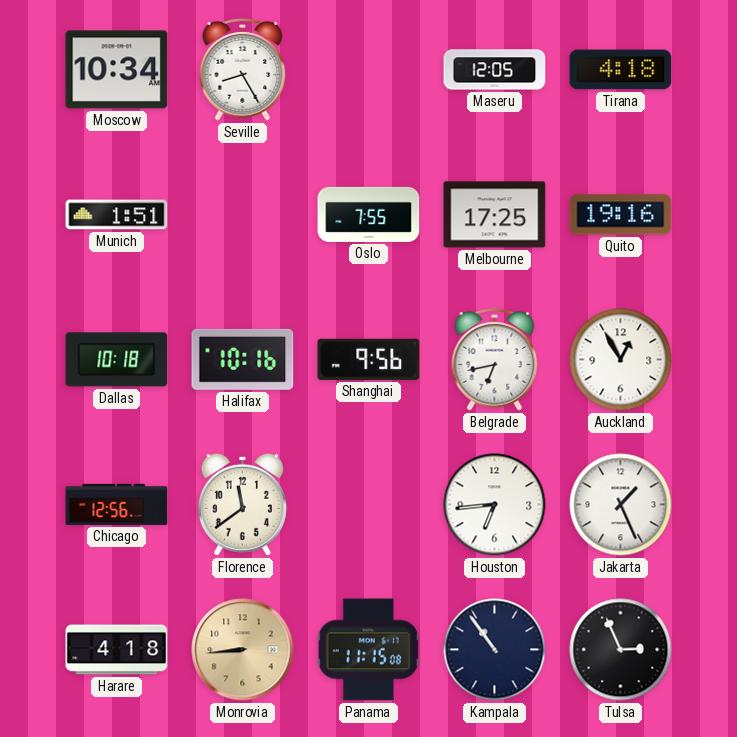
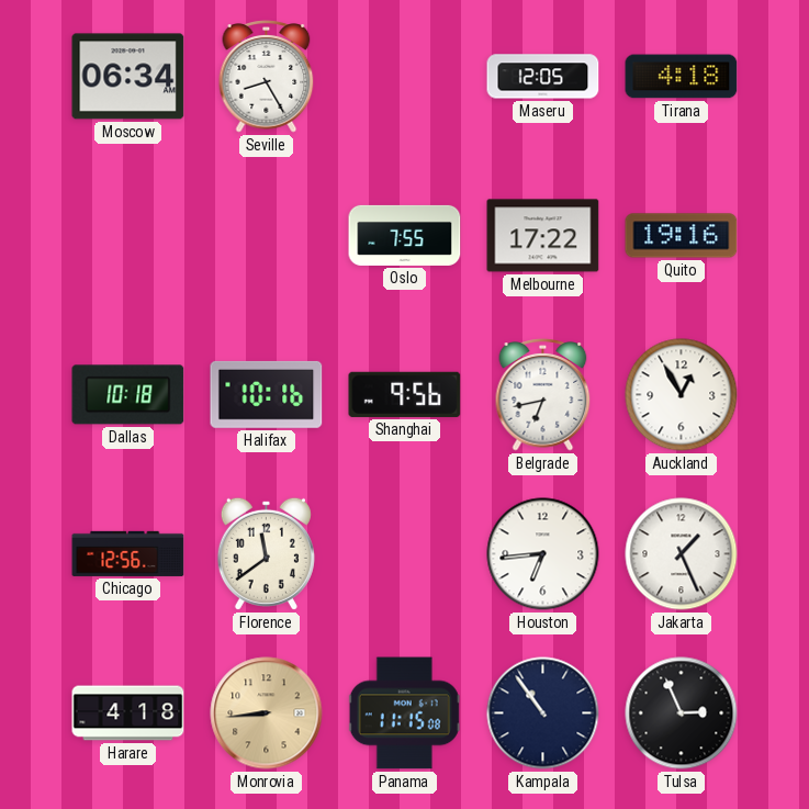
Moscow: 10:34 -> 06:34
Munich: 1:51 -> none
Melbourne: 17:25 -> 17:22
